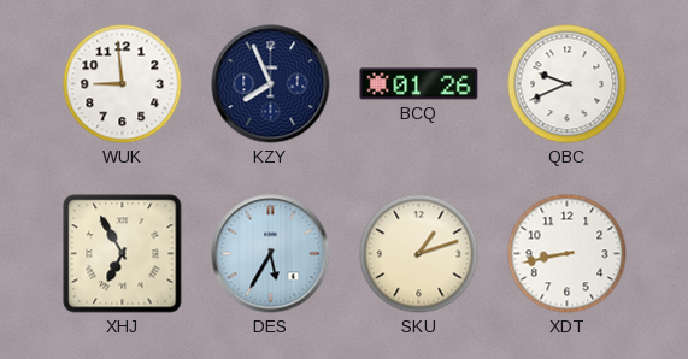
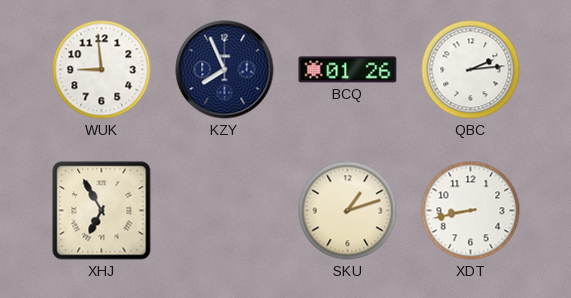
QBC: 9:41 -> 2:14
DES: 5:35 -> none
